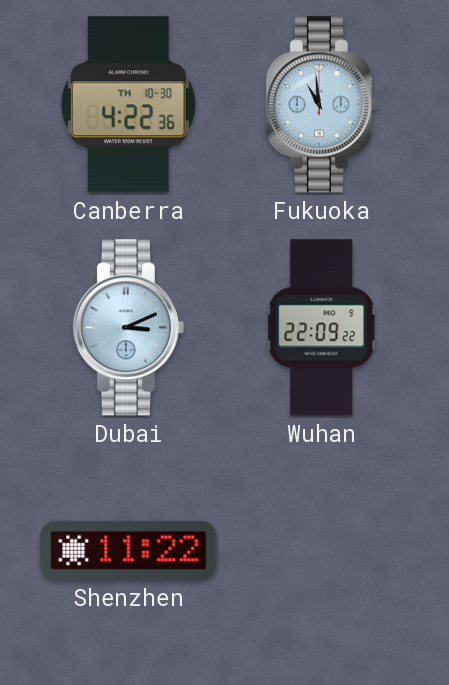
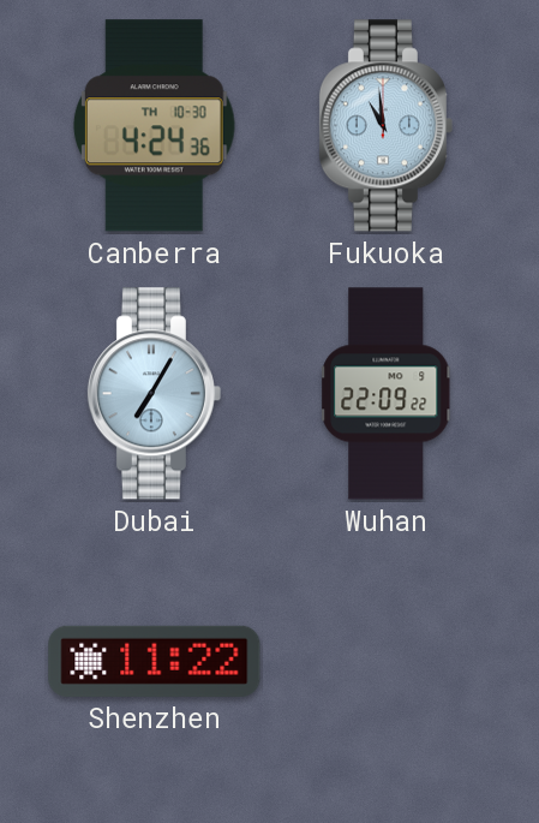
Canberra: 4:22 -> 4:24
Dubai: 3:11 -> 7:05
